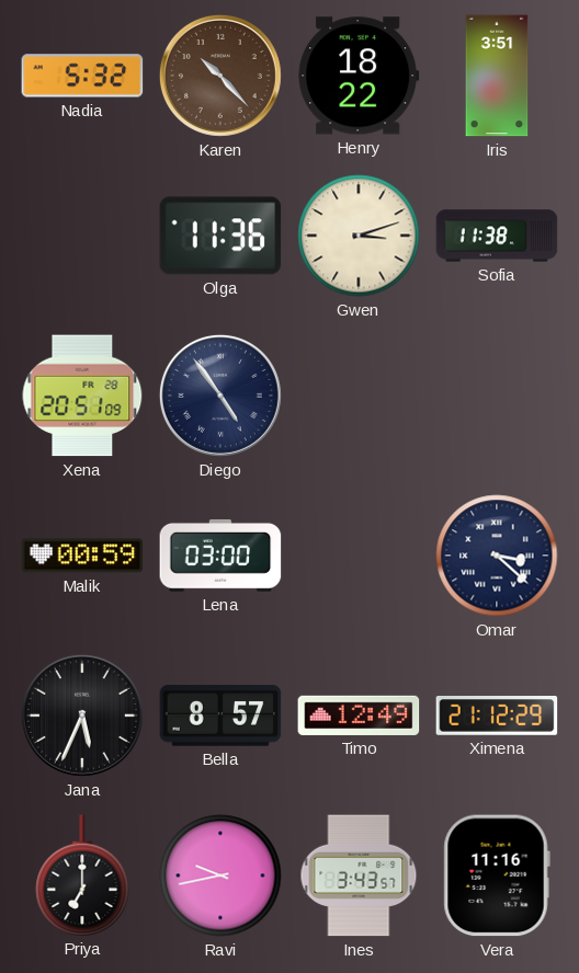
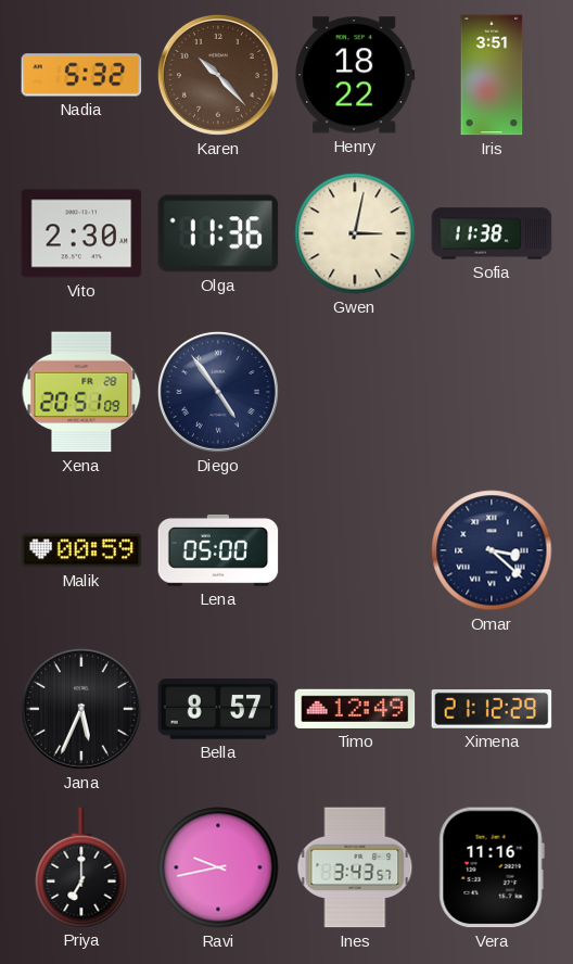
Vito: none -> 2:30
Gwen: 3:12 -> 3:02
Lena: 03:00 -> 05:00
